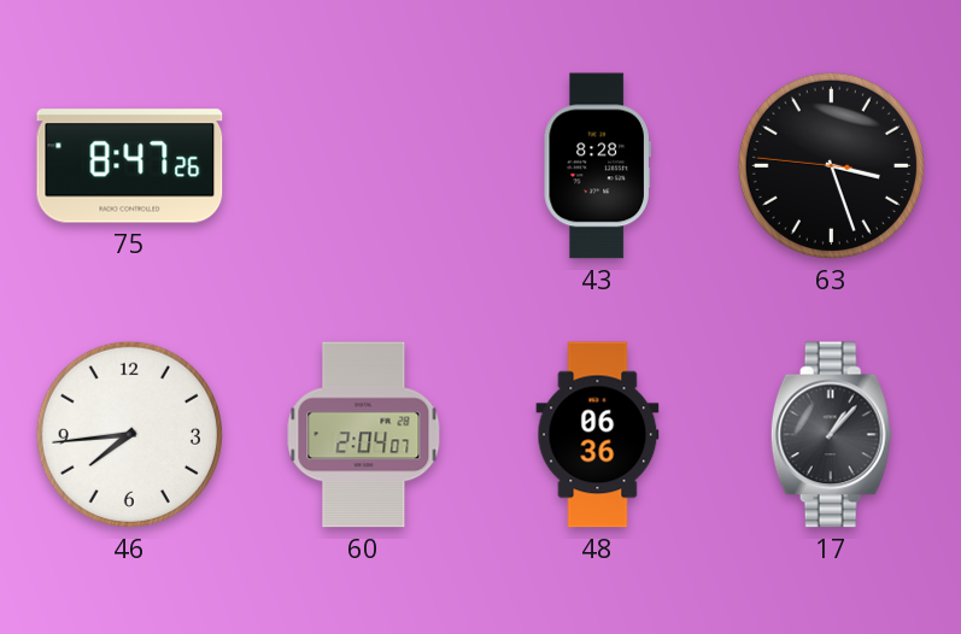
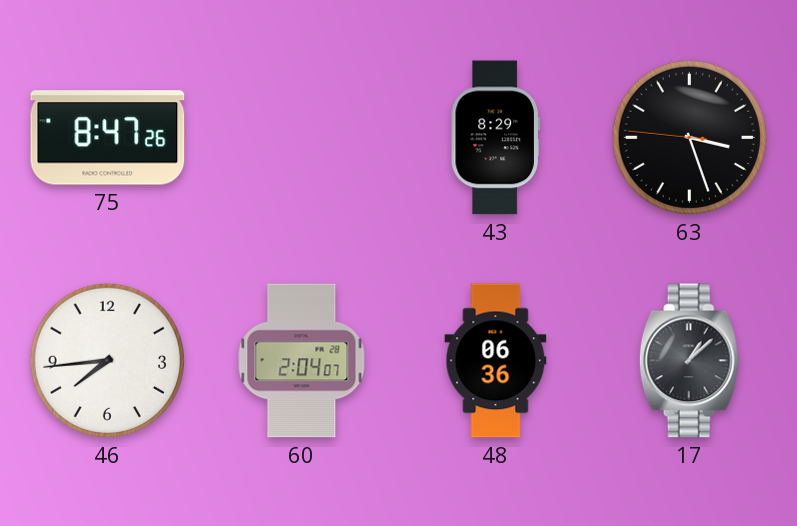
43: 8:28 -> 8:29
17: 1:07 -> 1:08
